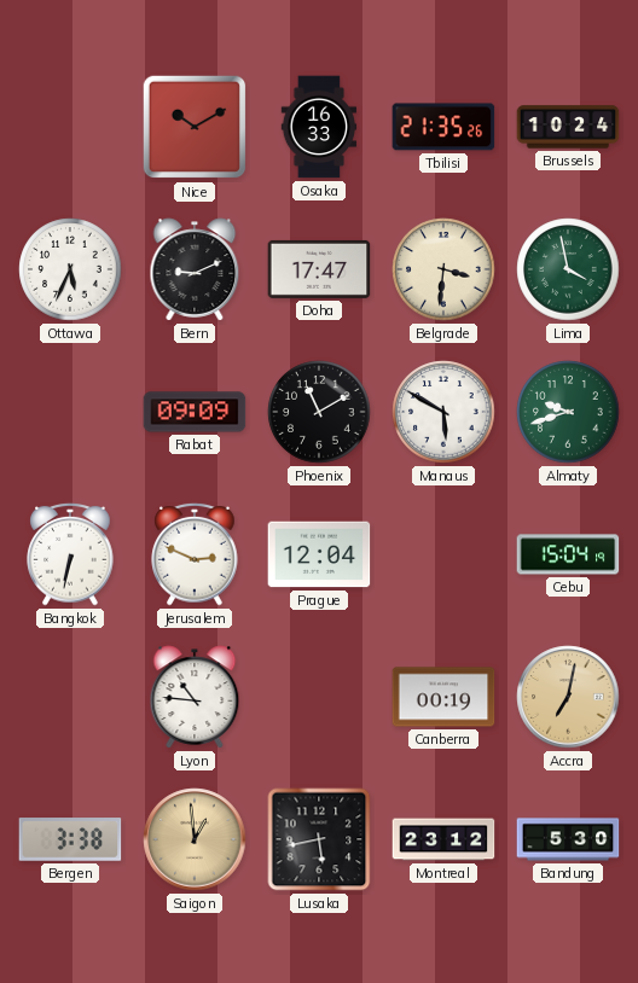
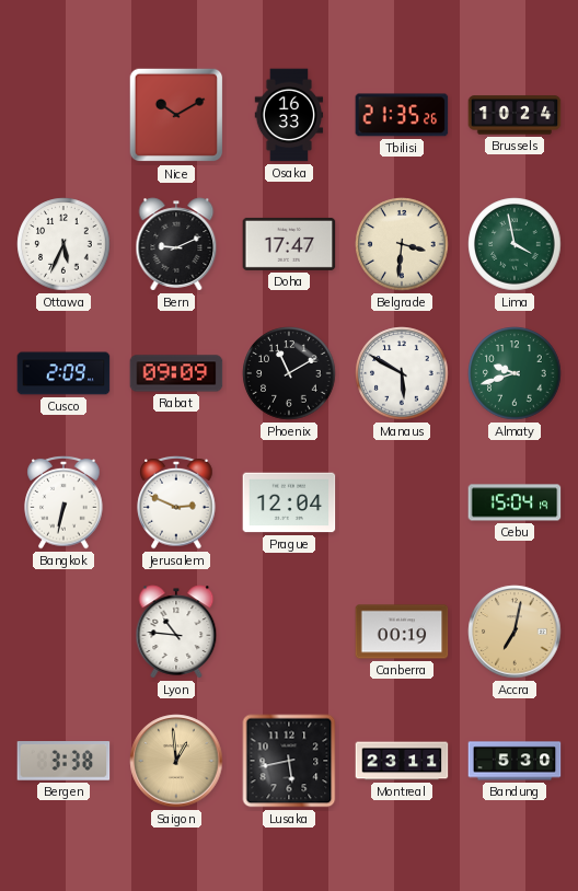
Cusco: none -> 2:09
Montreal: 23:12 -> 23:11
